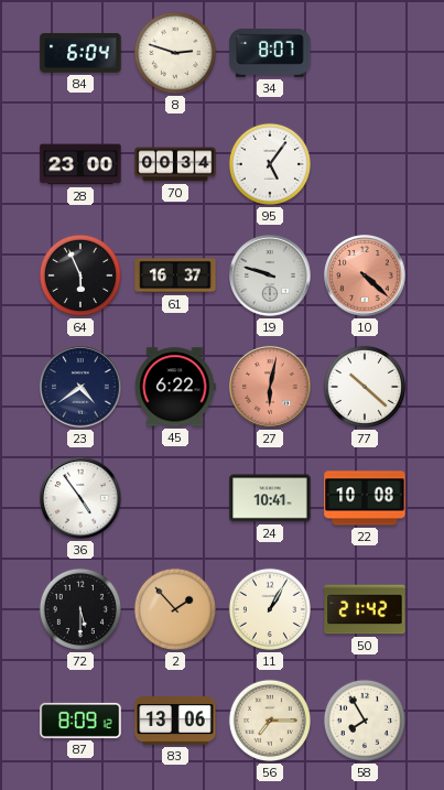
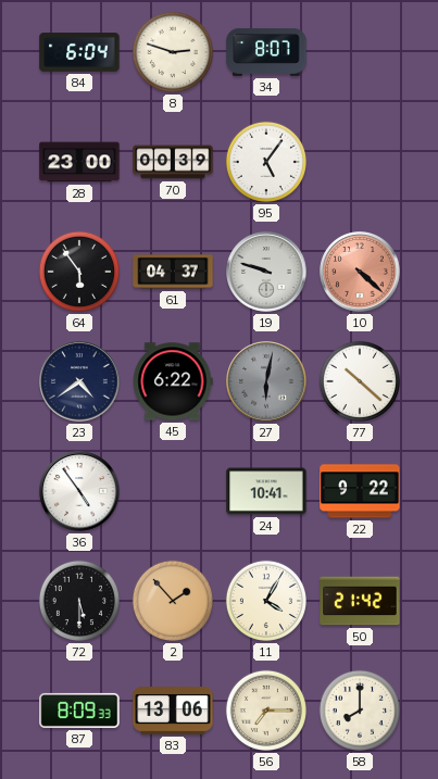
70: 00:34 -> 00:39
64: 5:56 -> 5:54
61: 16:37 -> 04:37
27 dial: salmon -> grey
22: 10:08 -> 9:22
11: 1:05 -> 4:05
87: 8:09:12 -> 8:09:33
58: 7:55 -> 8:00
